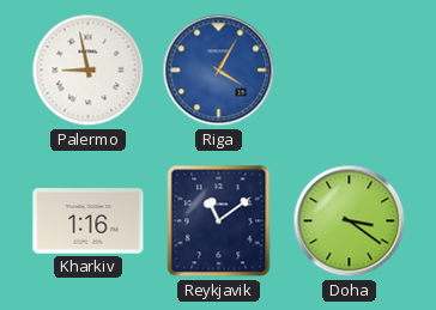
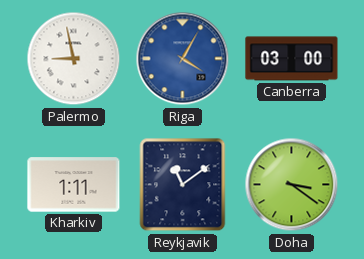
Canberra: none -> 03:00
Kharkiv: 1:16 -> 1:11
